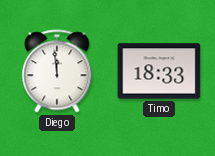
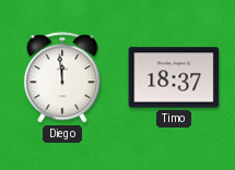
Timo: 18:33 -> 18:37
